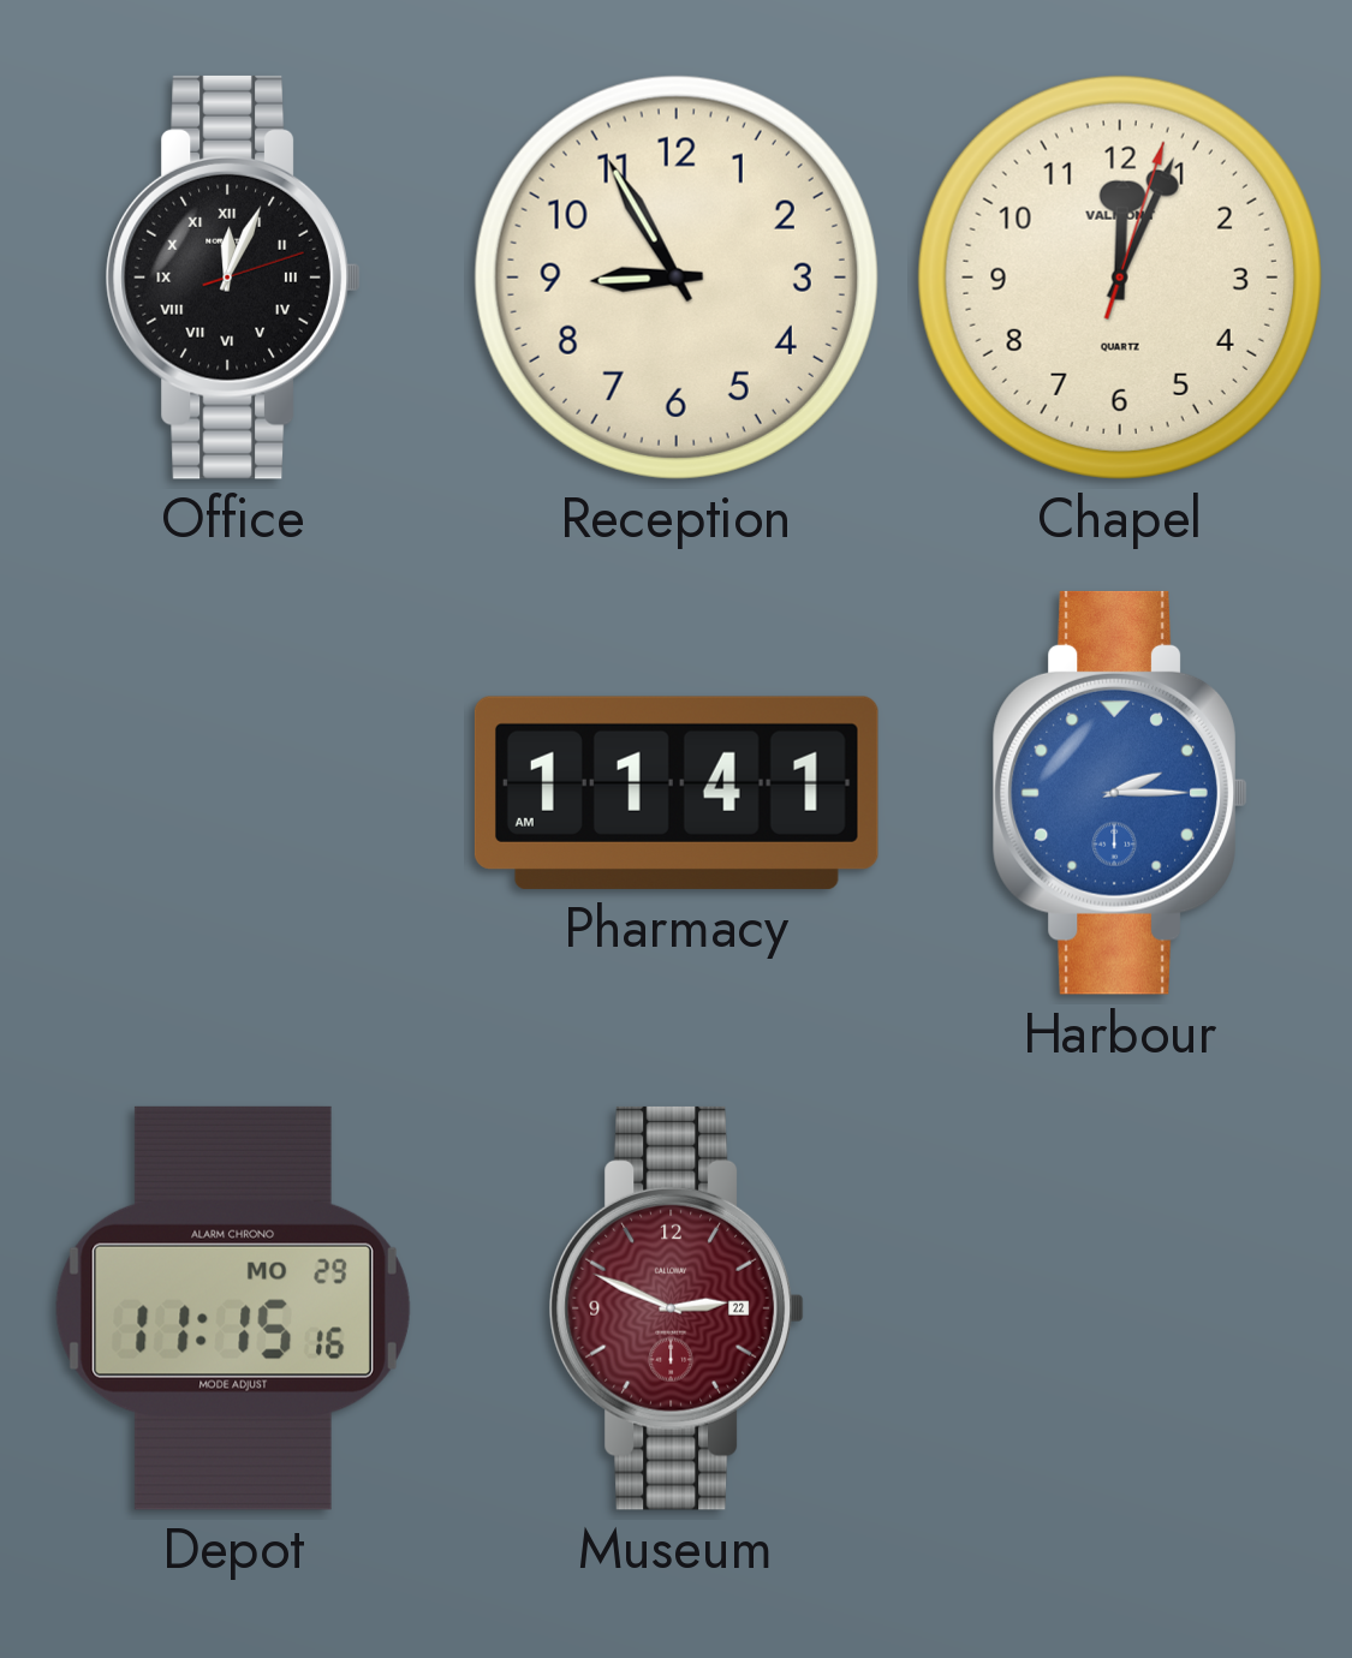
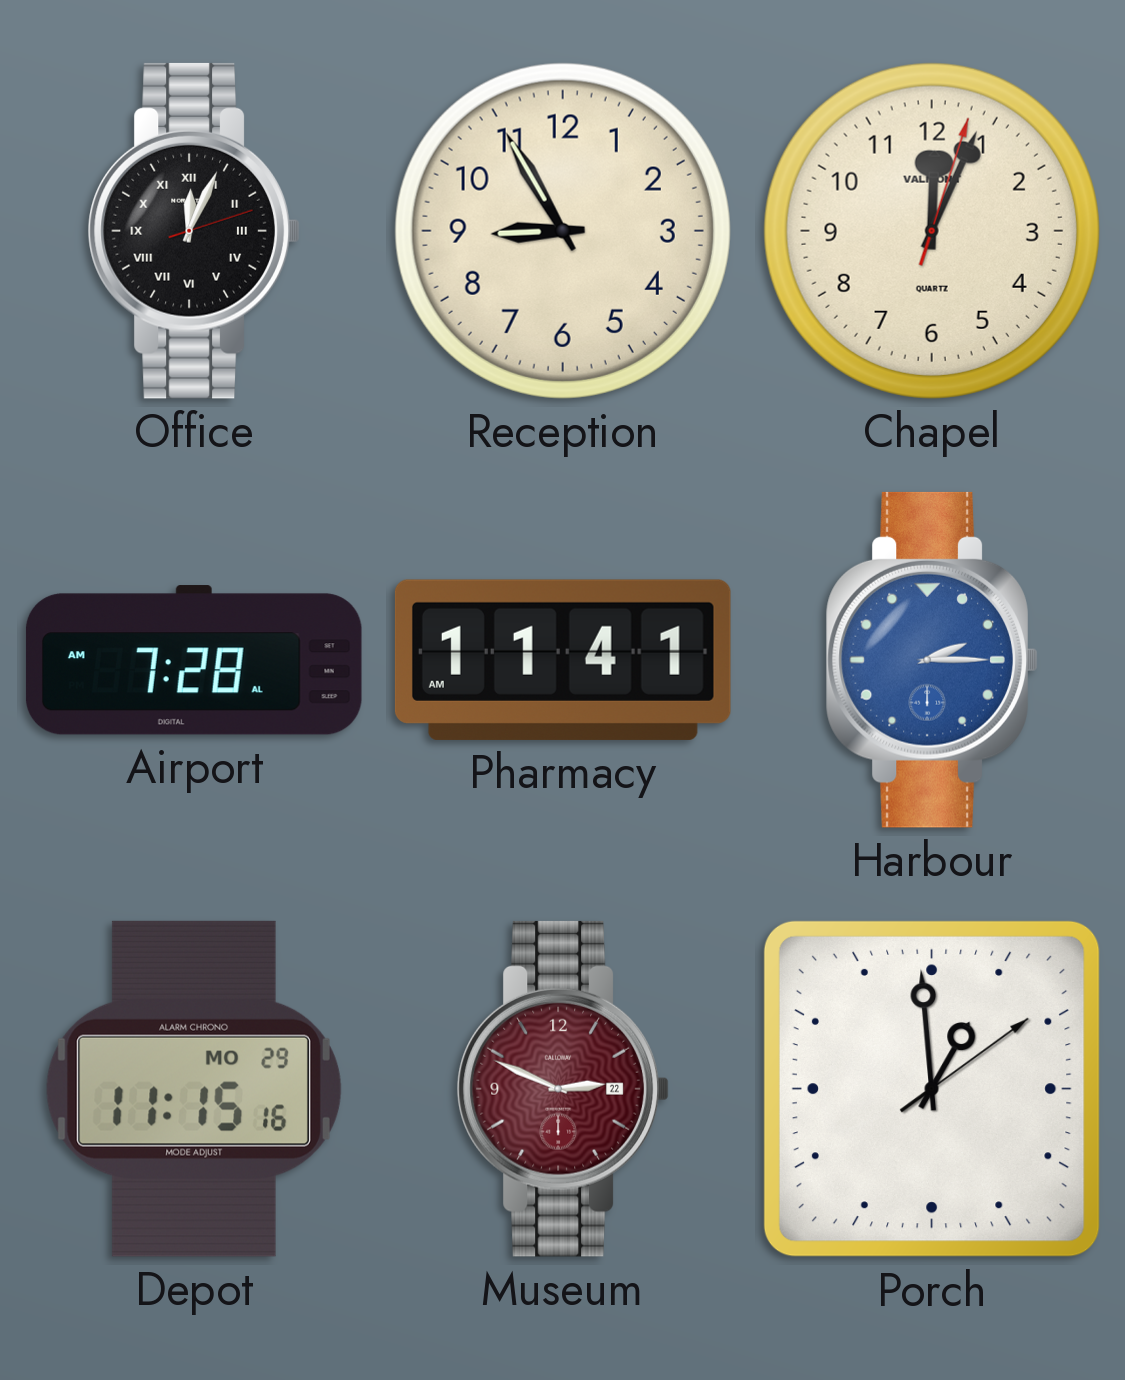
Airport: none -> 7:28
Porch: none -> 12:59
